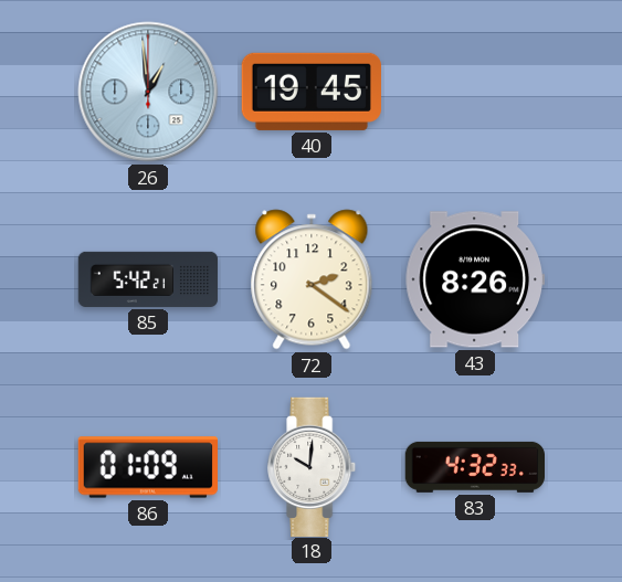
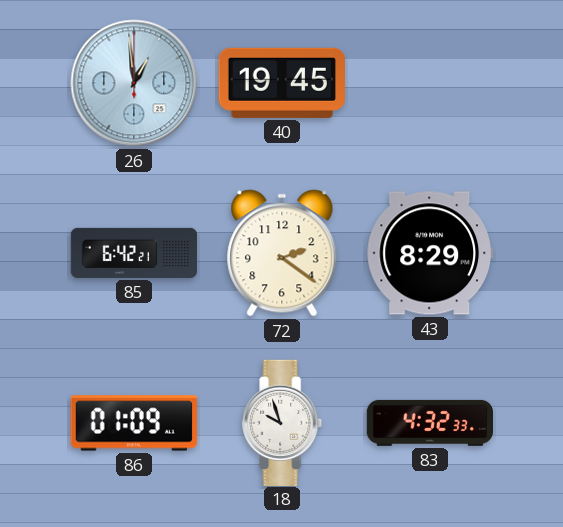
85: 5:42 -> 6:42
43: 8:26 -> 8:29
18: 10:01 -> 9:57
